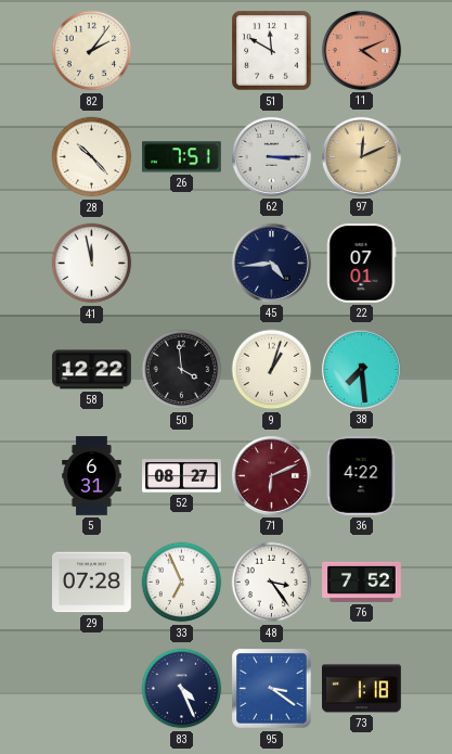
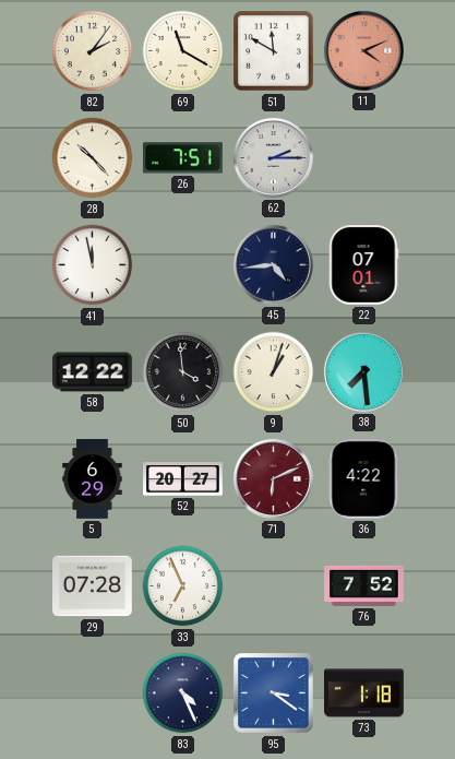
69: none -> 11:20
62: 3:15 -> 2:15
97: 12:11 -> none
5: 6:31 -> 6:29
52: 08:27 -> 20:27
48: 3:24 -> none
